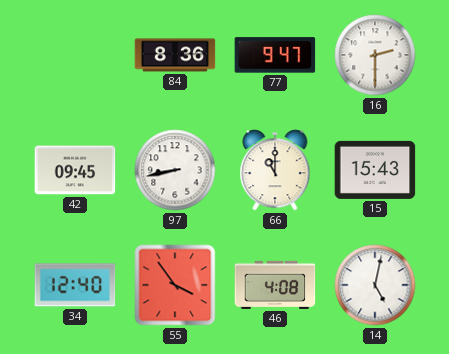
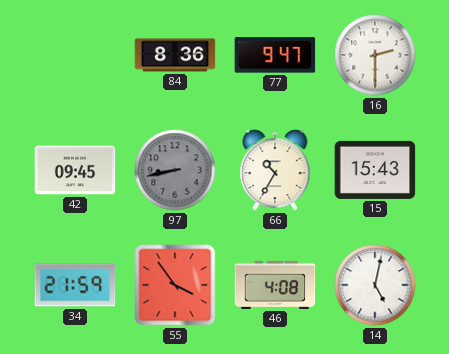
97 dial: white -> grey
66: 11:00 -> 10:35
34: 12:40 -> 21:59
